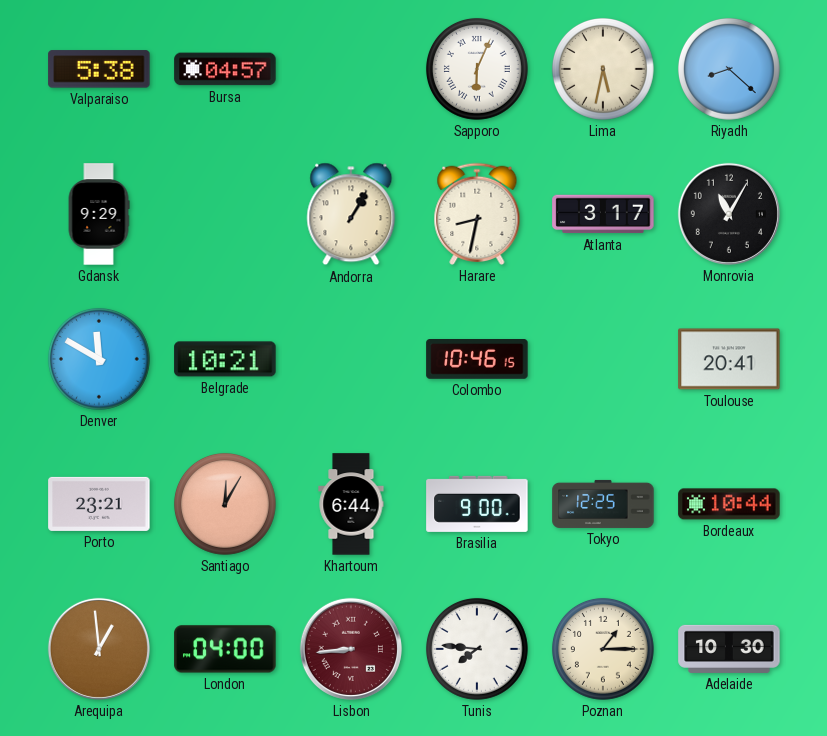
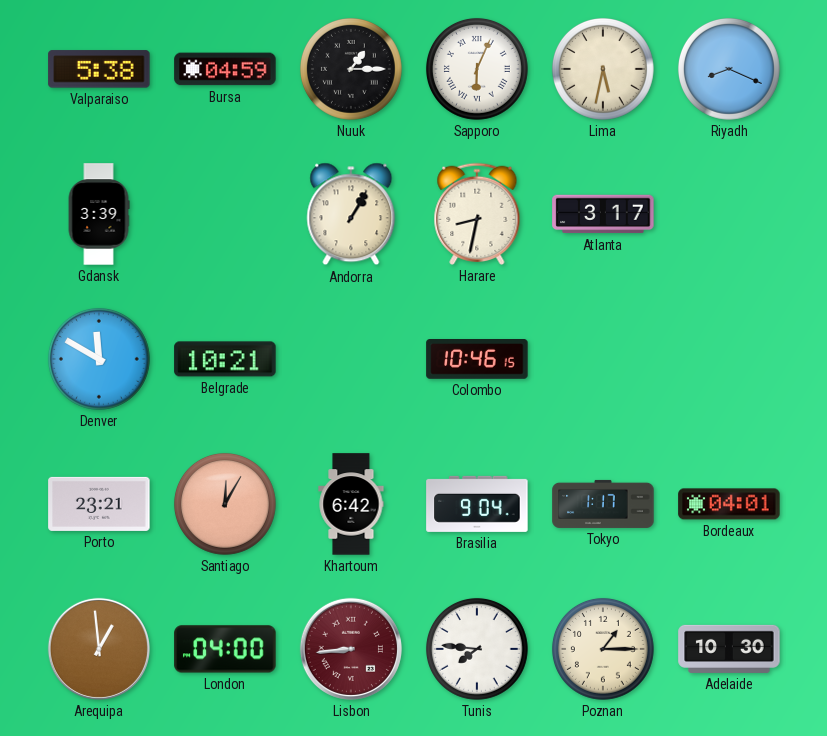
Bursa: 04:57 -> 04:59
Nuuk: none -> 1:15
Riyadh: 8:22 -> 8:19
Gdansk: 9:29 -> 3:39
Monrovia: 11:05 -> none
Toulouse: 20:41 -> none
Khartoum: 6:44 -> 6:42
Brasilia: 9:00 -> 9:04
Tokyo: 12:25 -> 1:17
Bordeaux: 10:44 -> 04:01
